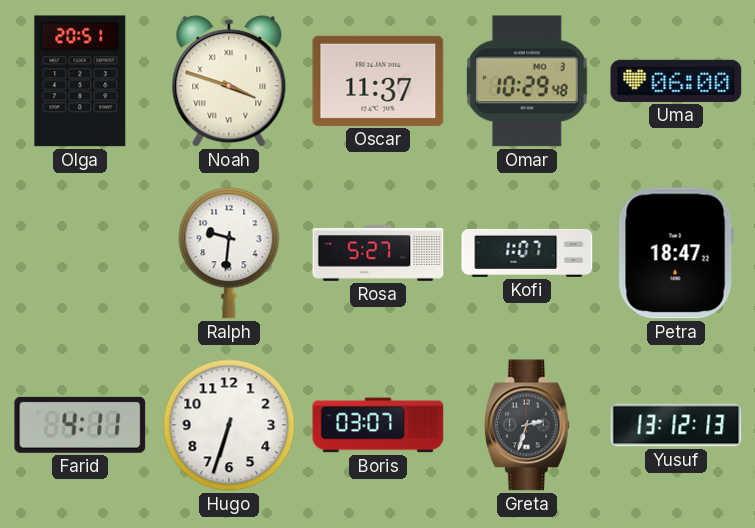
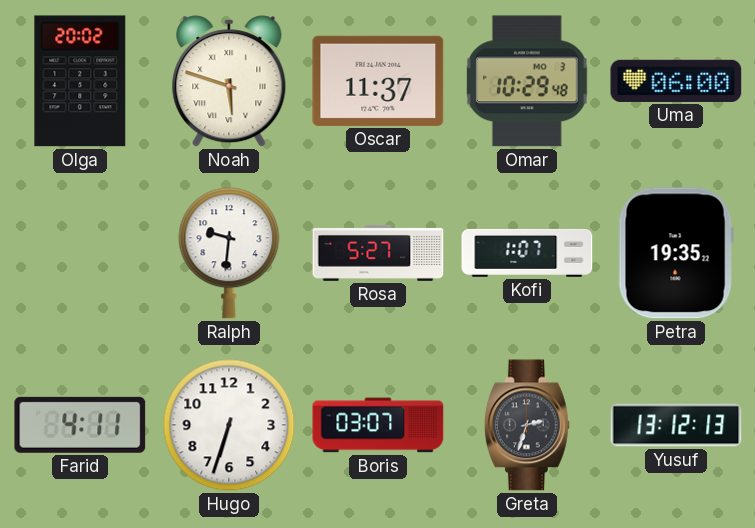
Olga: 20:51 -> 20:02
Noah: 3:48 -> 5:48
Petra: 18:47 -> 19:35
